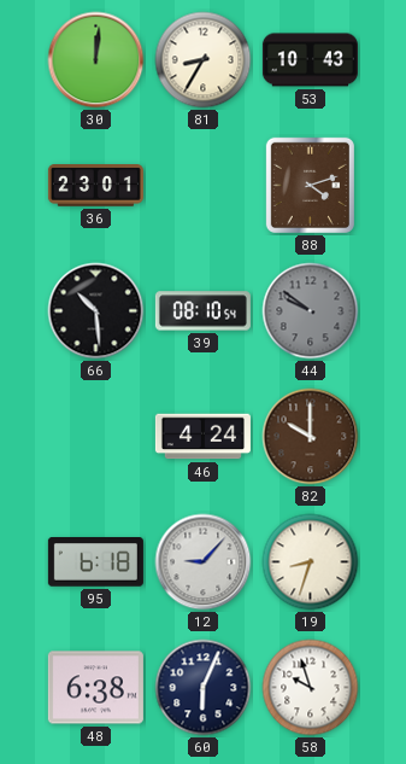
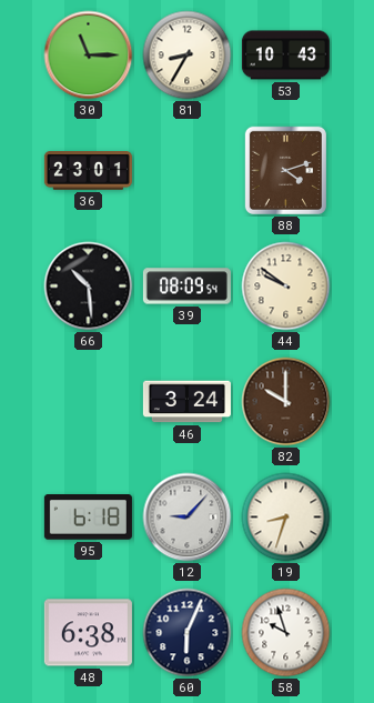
30: 12:01 -> 11:15
39: 08:10 -> 08:09
44 dial: grey -> cream
46: 4:24 -> 3:24
